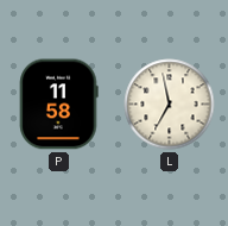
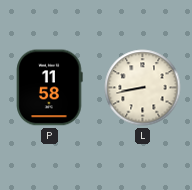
L: 6:58 -> 8:43
